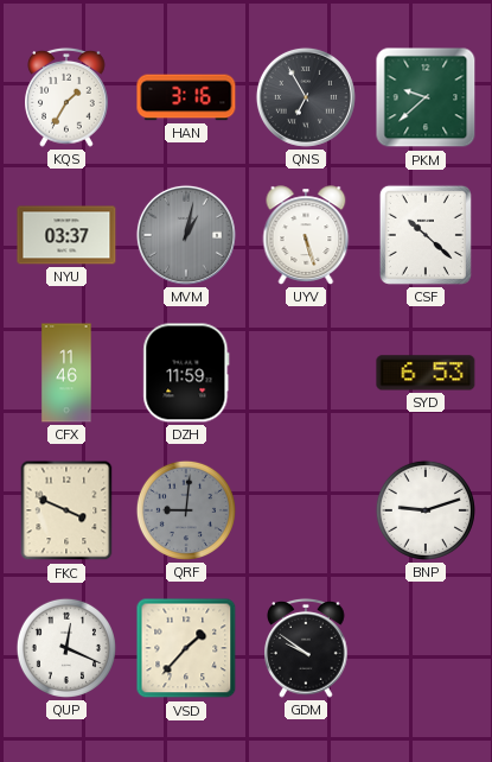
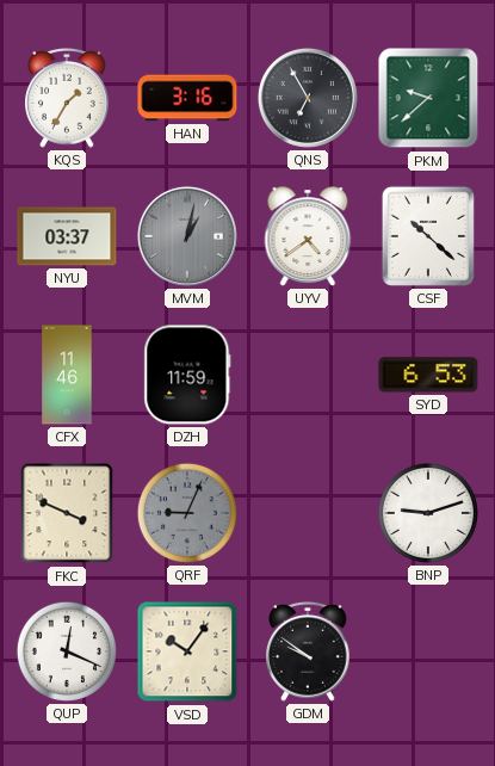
UYV: 5:27 -> 4:39
QRF: 9:01 -> 9:04
VSD: 1:37 -> 10:06
